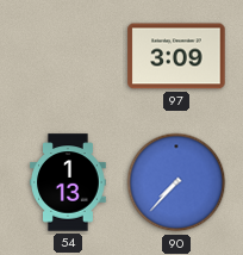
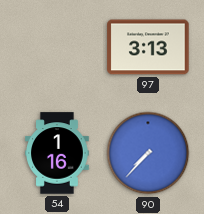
97: 3:09 -> 3:13
54: 1:13 -> 1:16
